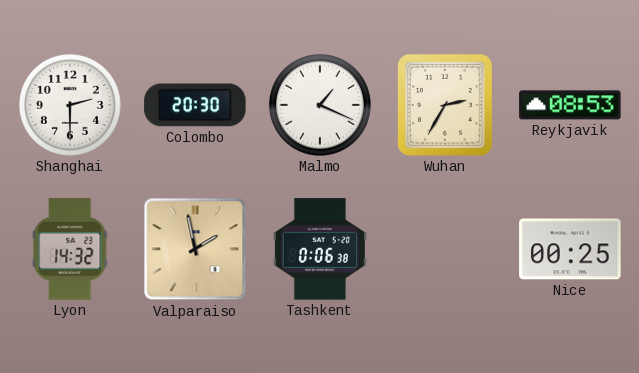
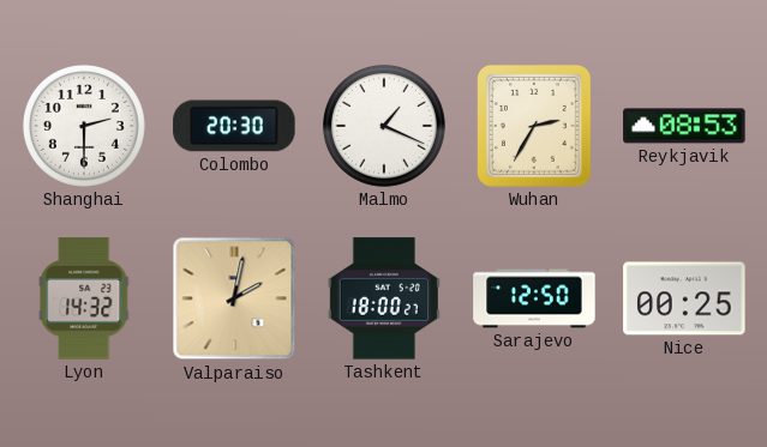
Valparaiso: 1:58 -> 2:02
Tashkent: 0:06 -> 18:00
Sarajevo: none -> 12:50
